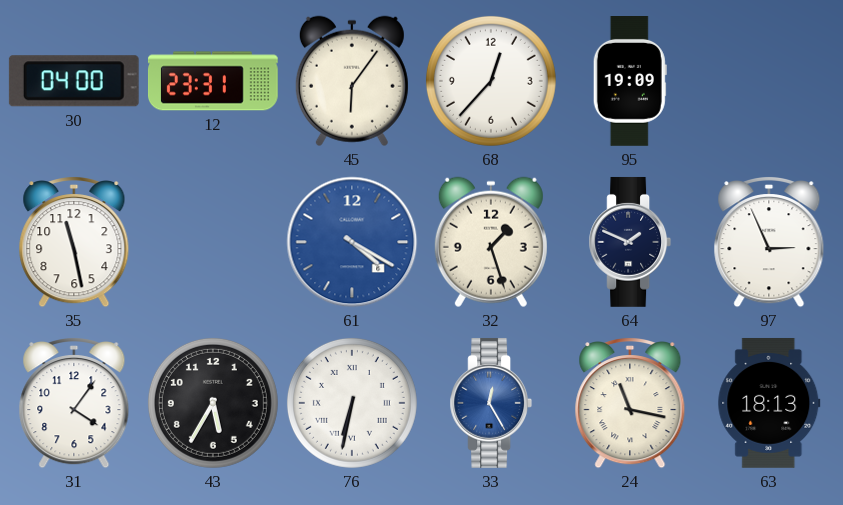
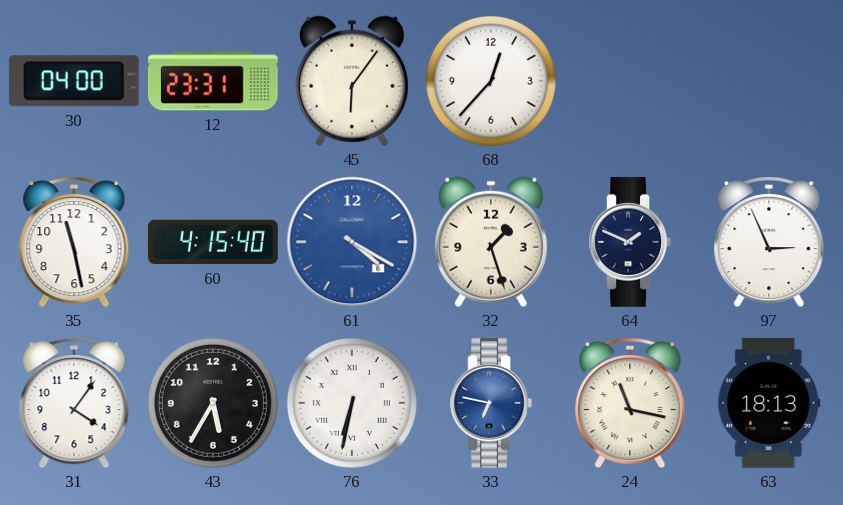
95: 19:09 -> none
60: none -> 4:15
33: 12:25 -> 6:47
